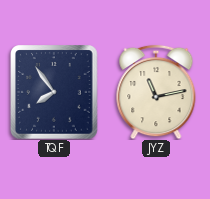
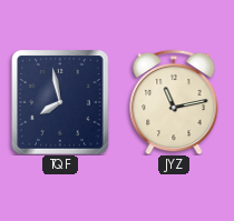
TQF: 7:54 -> 7:58
